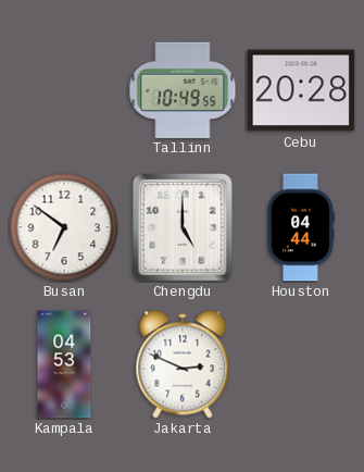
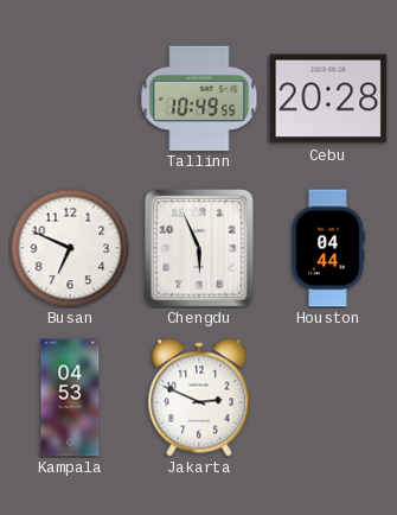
Busan: 6:51 -> 6:49
Chengdu: 5:00 -> 5:56
